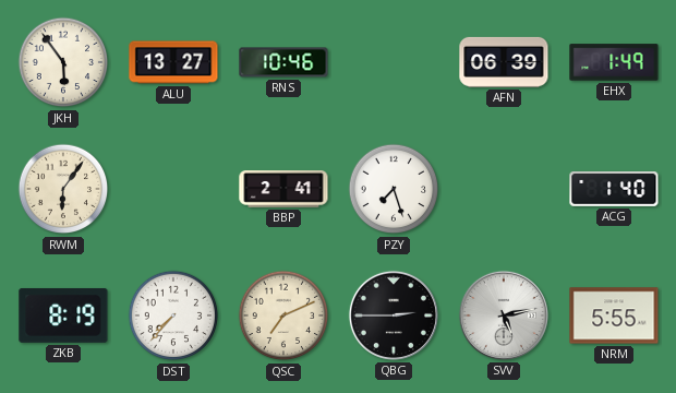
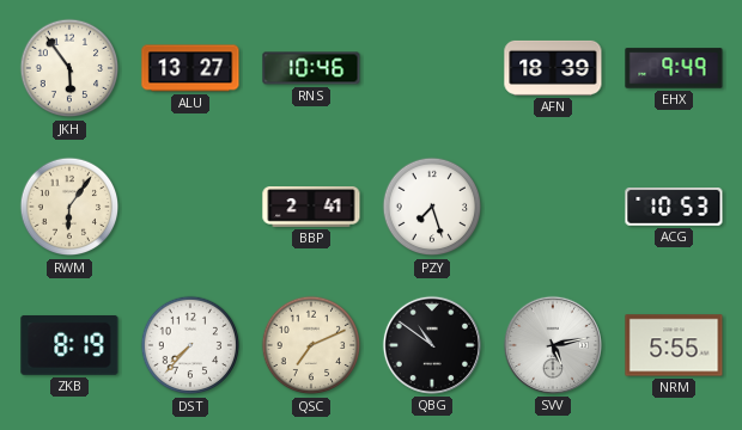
AFN: 06:39 -> 18:39
EHX: 1:49 -> 9:49
ACG: 1:40 -> 10:53
QBG: 2:45 -> 10:51
